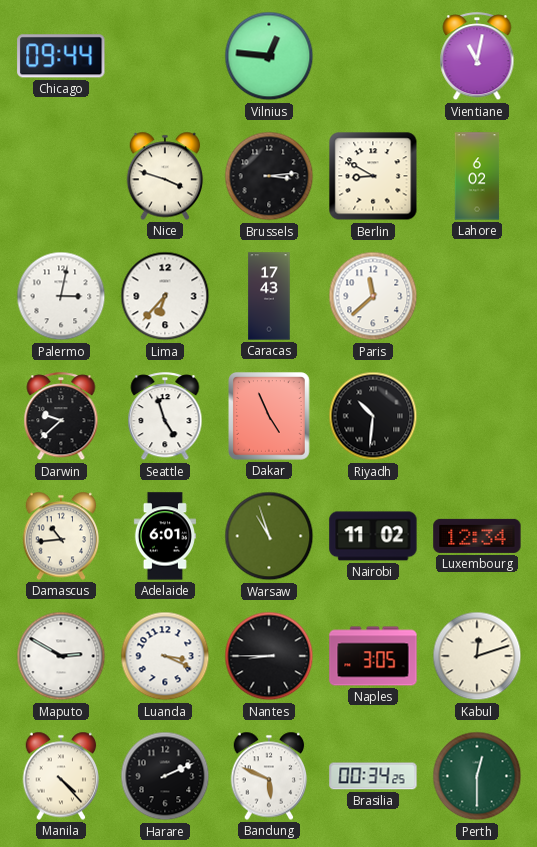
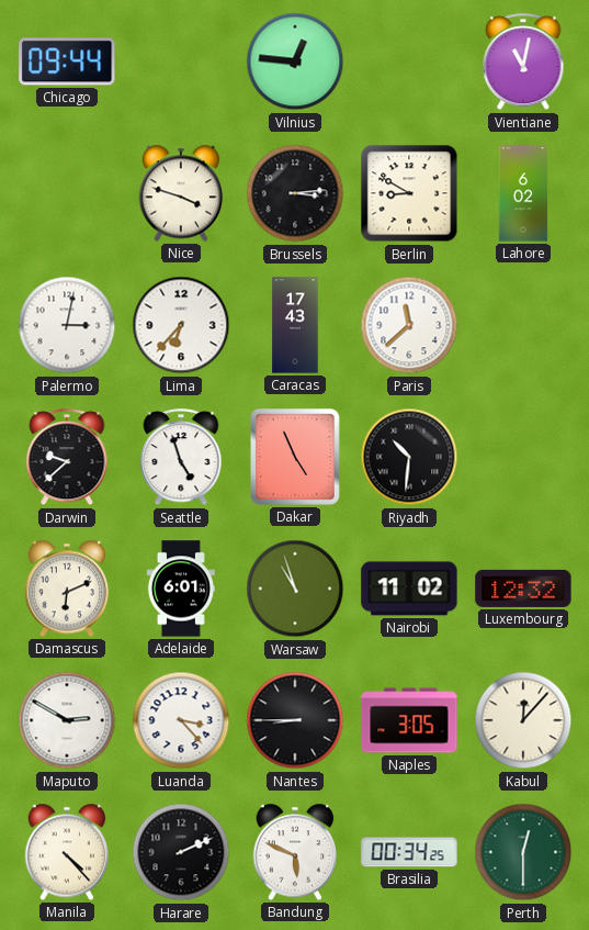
Damascus: 10:44 -> 6:11
Luxembourg: 12:34 -> 12:32
Luanda: 3:19 -> 3:23
Kabul: 12:12 -> 12:07
